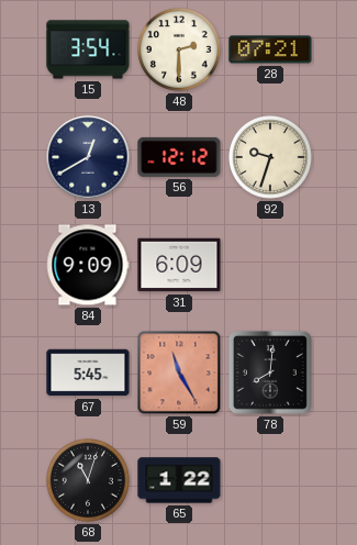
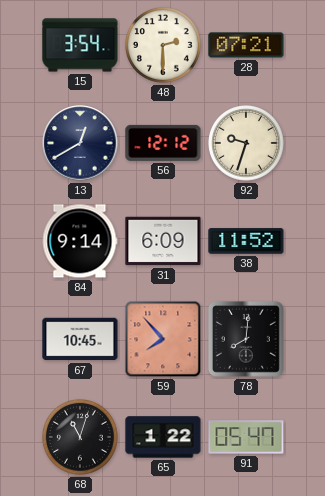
84: 9:09 -> 9:14
38: none -> 11:52
67: 5:45 -> 10:45
59: 11:25 -> 7:53
91: none -> 05:47
